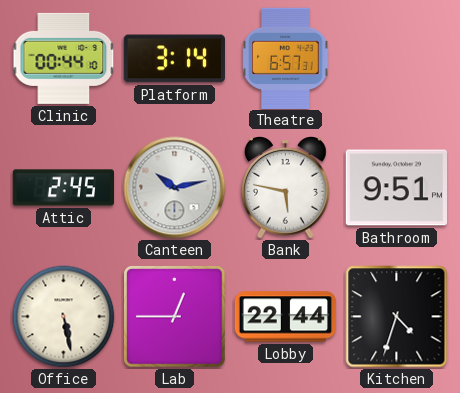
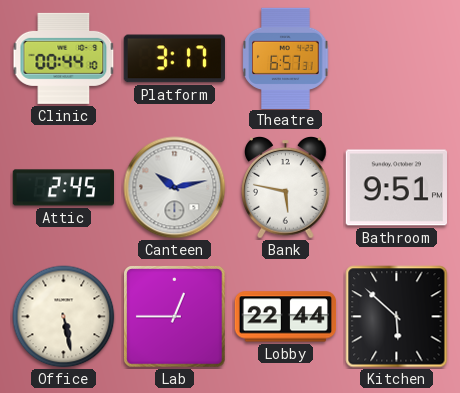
Platform: 3:14 -> 3:17
Kitchen: 4:33 -> 5:52
